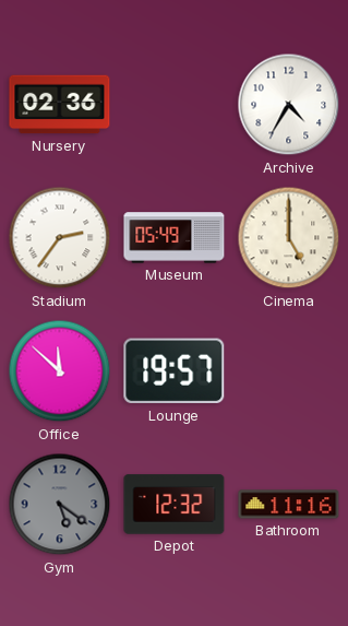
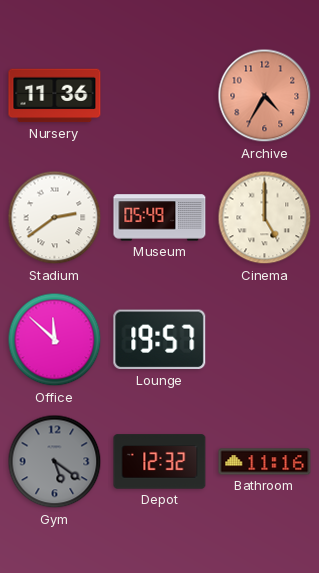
Nursery: 02:36 -> 11:36
Archive dial: white -> salmon
Stadium: 2:36 -> 2:39
